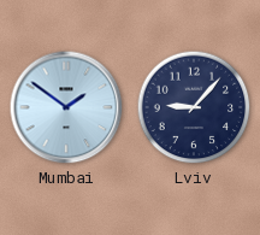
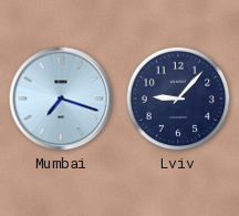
Mumbai: 1:51 -> 7:18
